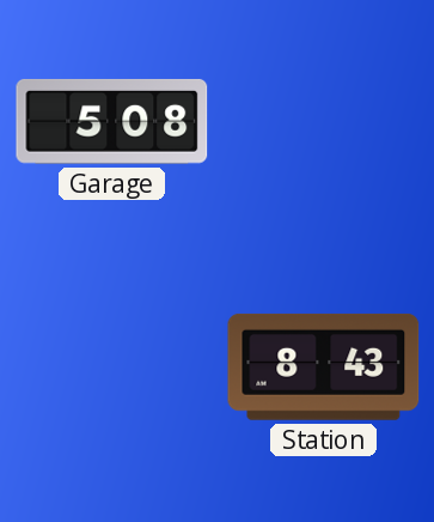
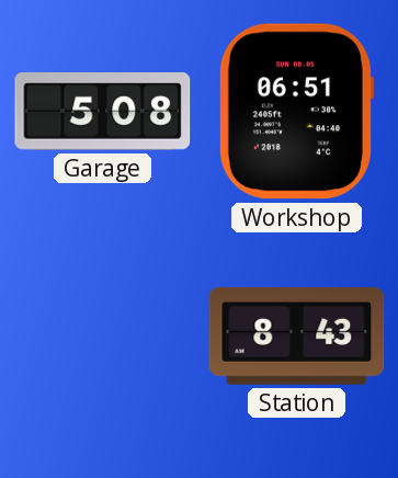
Workshop: none -> 06:51
